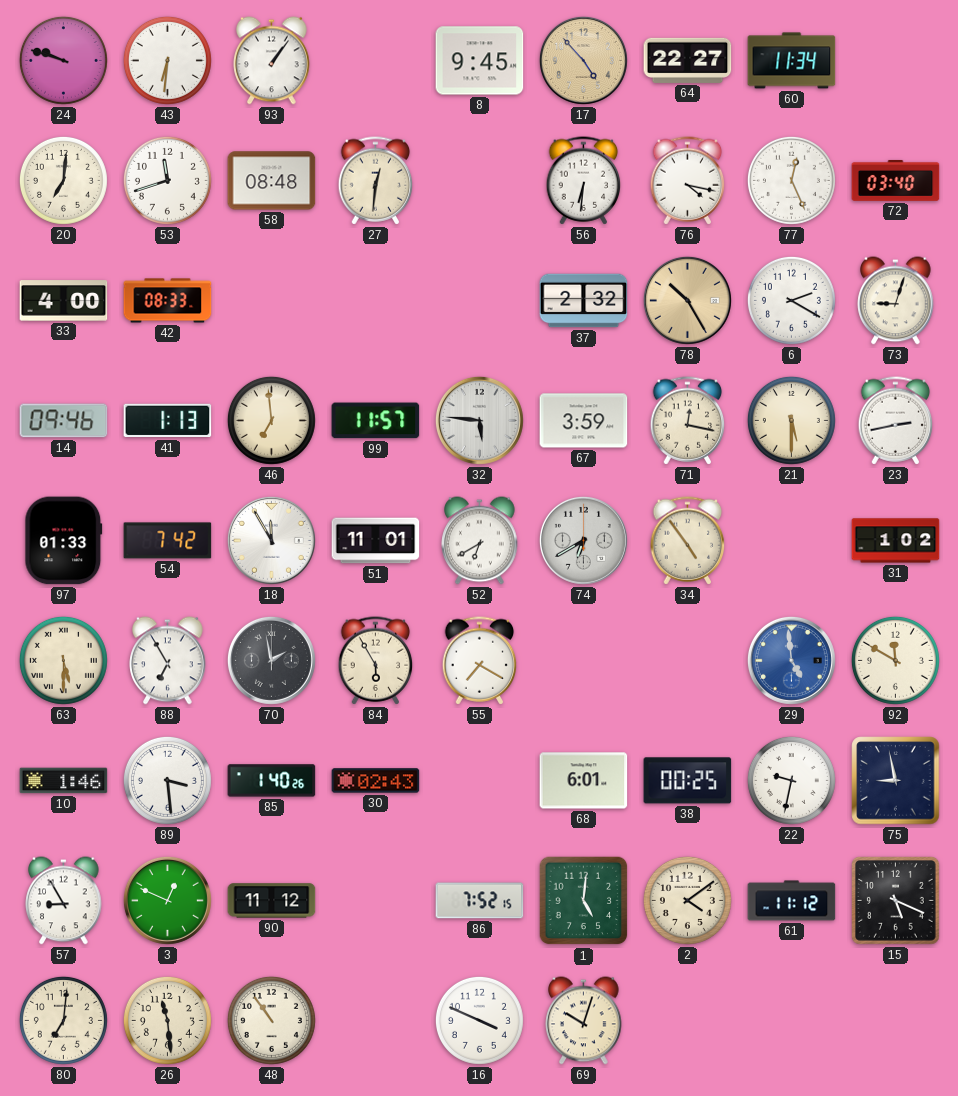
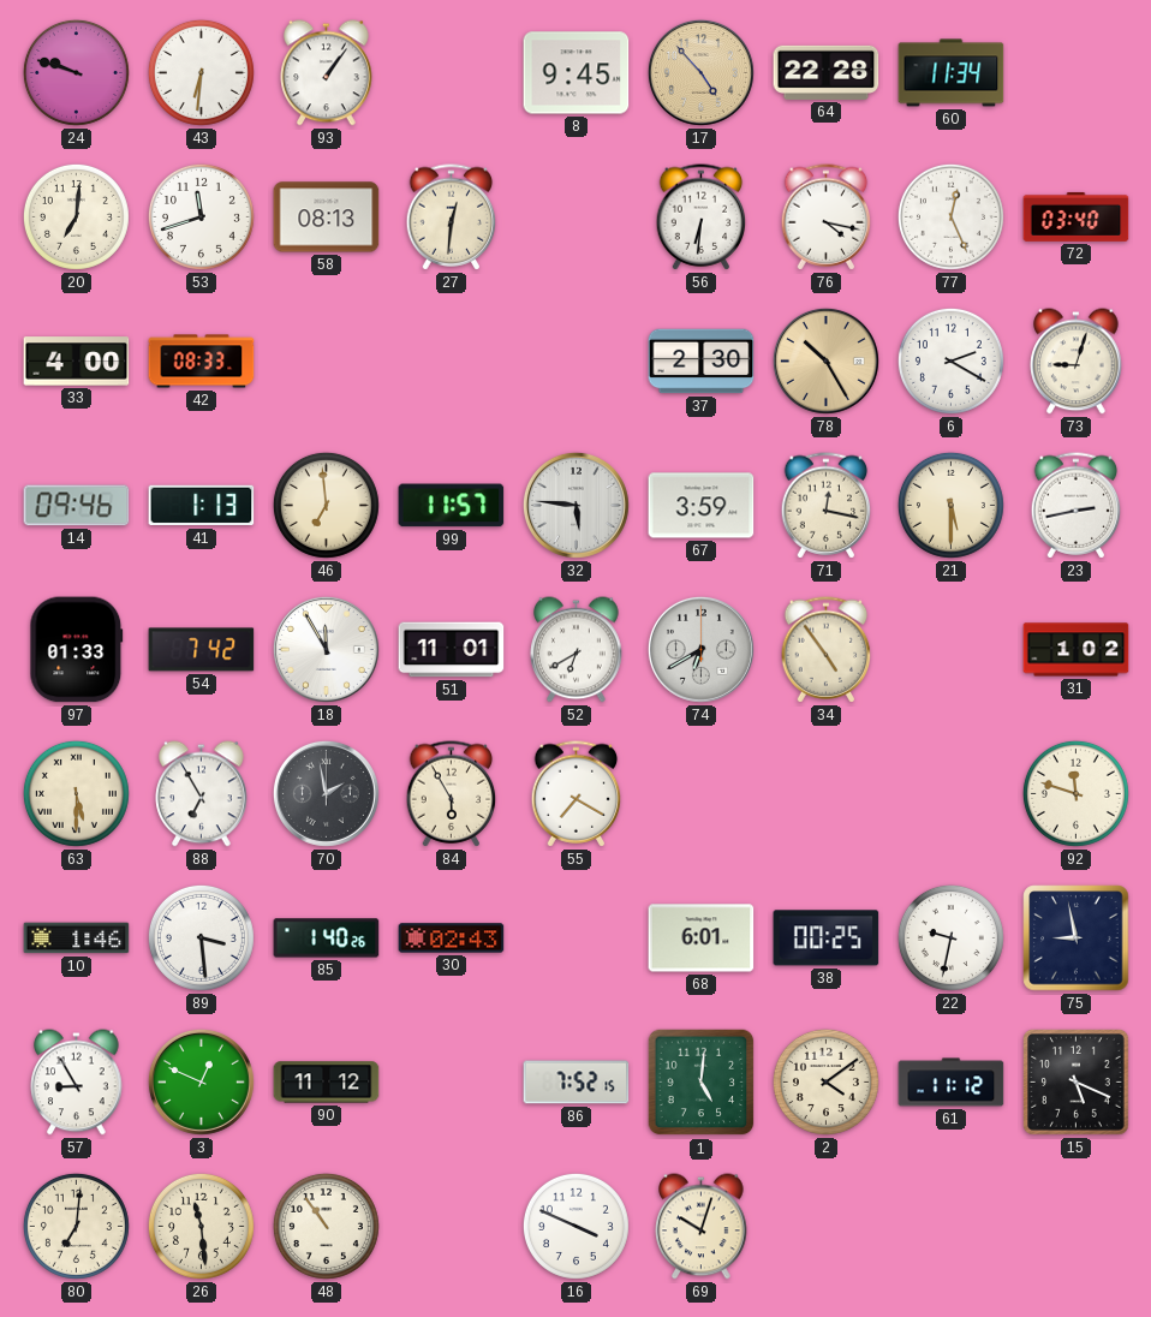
64: 22:27 -> 22:28
58: 08:48 -> 08:13
37: 2:32 -> 2:30
29: 4:59 -> none
92: 11:50 -> 11:48
